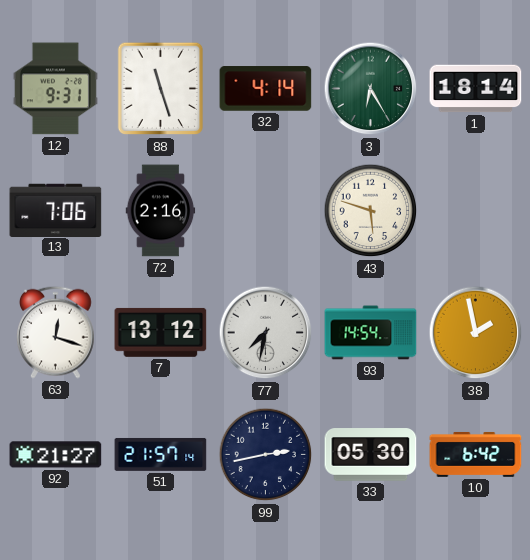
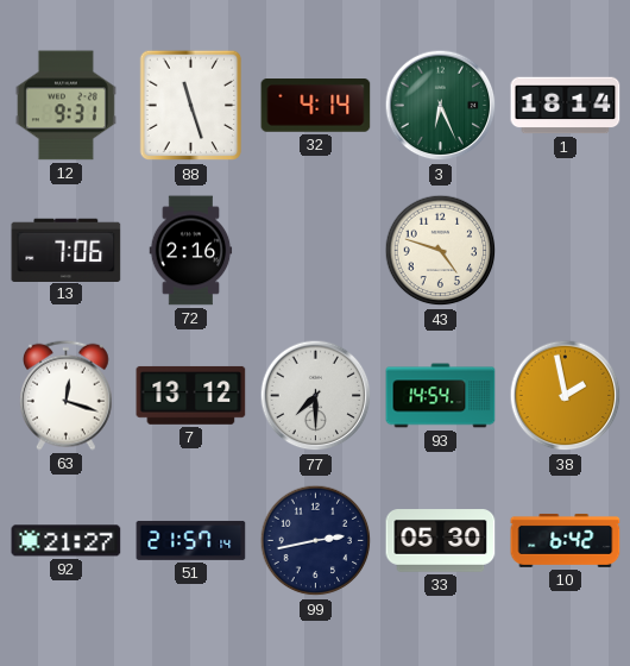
3: 6:25 -> 6:26
43: 5:48 -> 4:48
77: 7:32 -> 7:30
